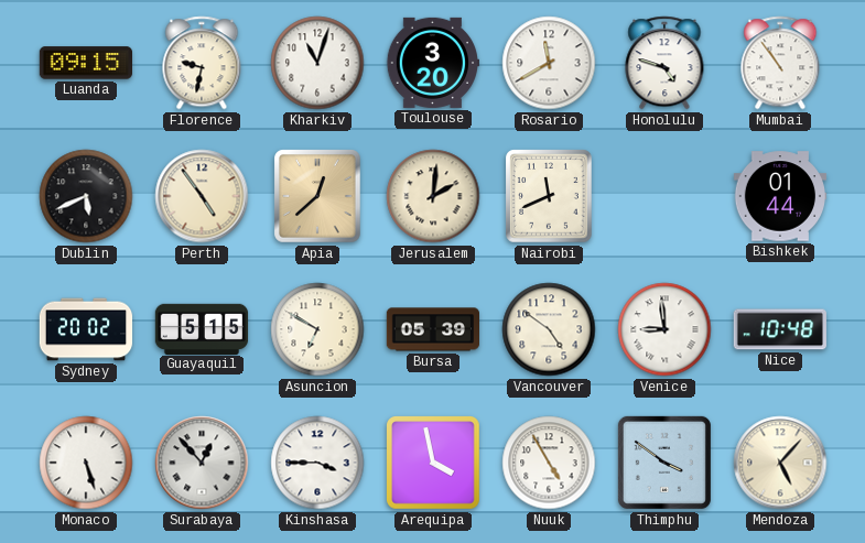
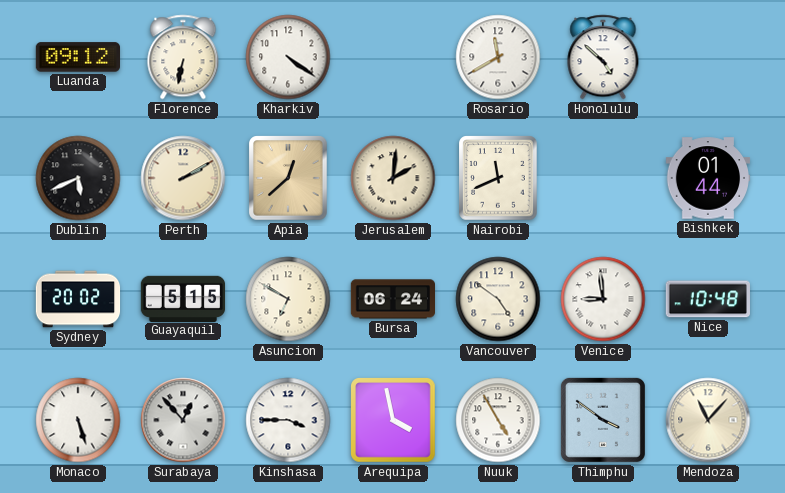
Luanda: 09:15 -> 09:12
Florence: 9:32 -> 6:32
Kharkiv: 11:03 -> 4:21
Toulouse: 3:20 -> none
Honolulu: 4:48 -> 4:52
Mumbai: 10:54 -> none
Perth: 4:54 -> 2:10
Bursa: 05:39 -> 06:24
Mendoza: 5:07 -> 11:07
